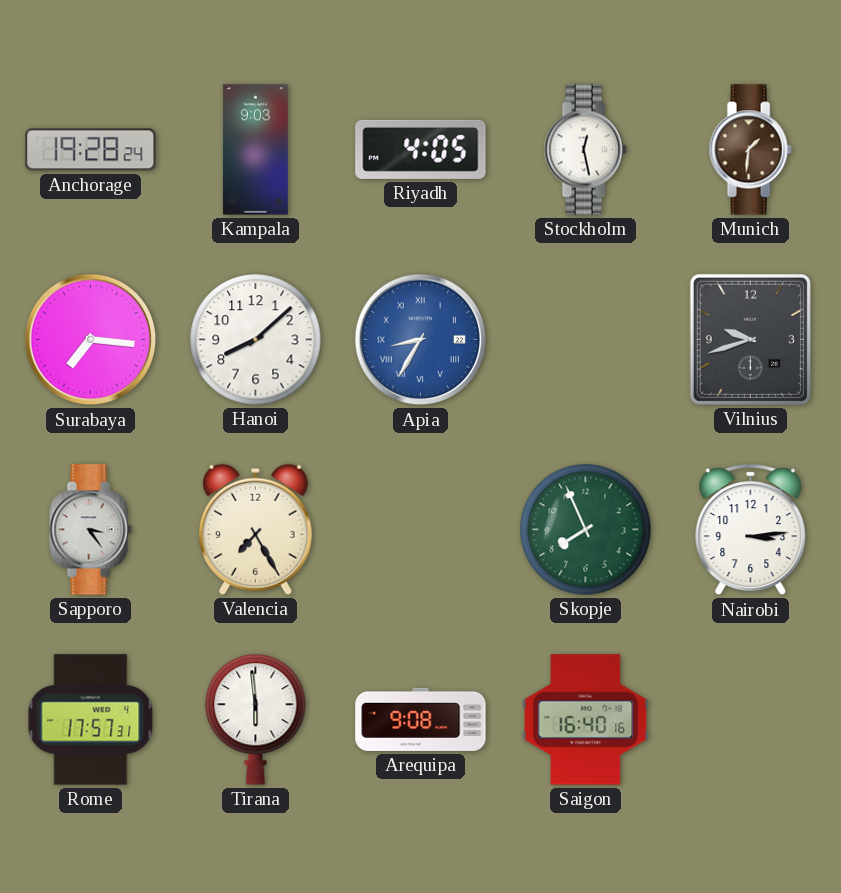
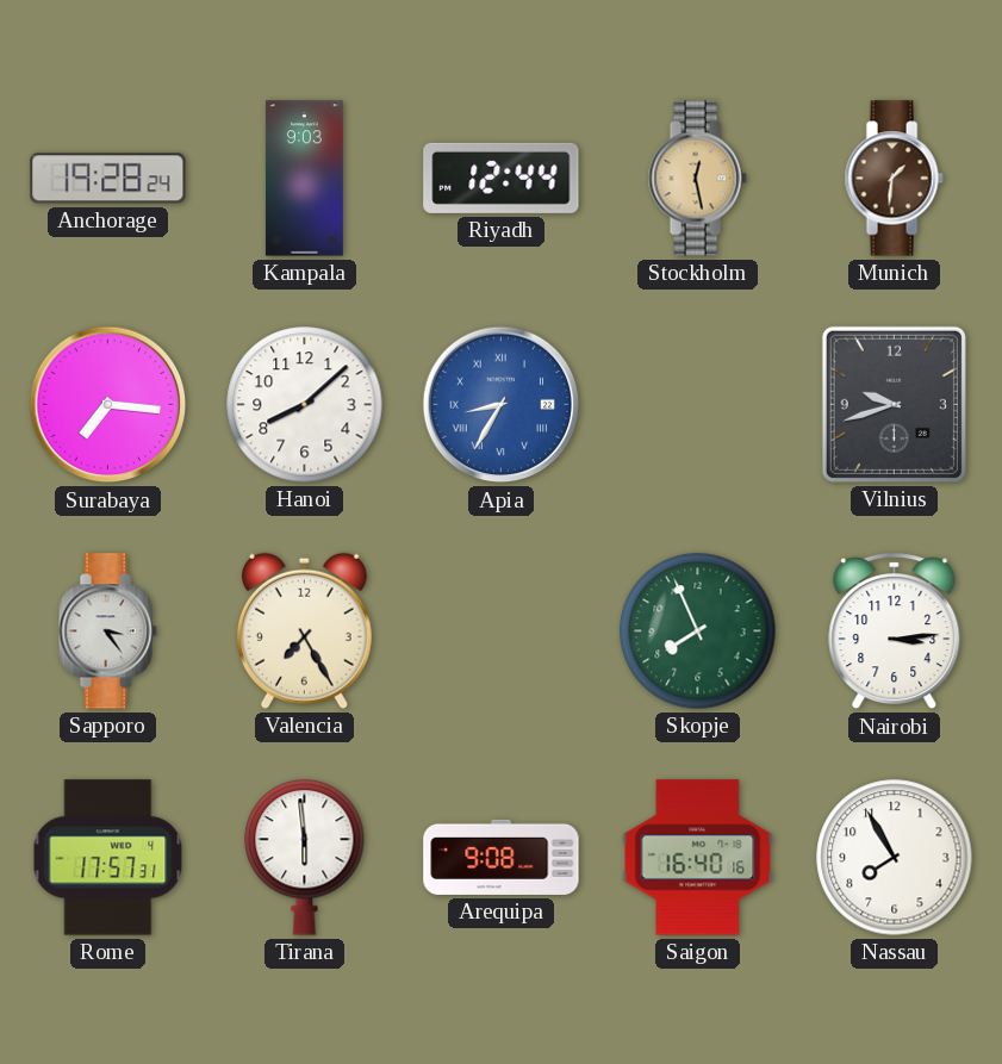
Riyadh: 4:05 -> 12:44
Stockholm dial: white -> champagne
Nassau: none -> 7:55
